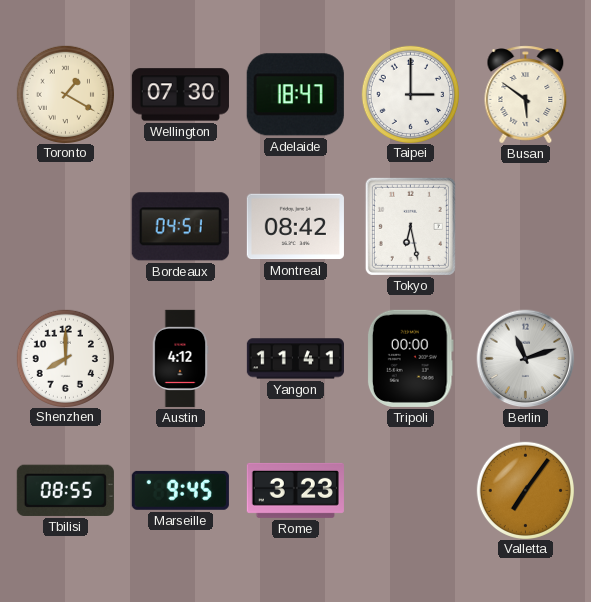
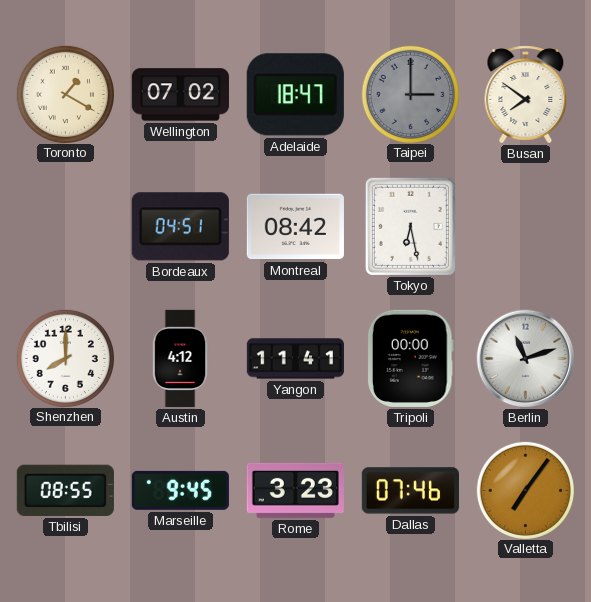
Wellington: 07:30 -> 07:02
Taipei dial: white -> grey
Busan: 5:51 -> 7:51
Dallas: none -> 07:46
